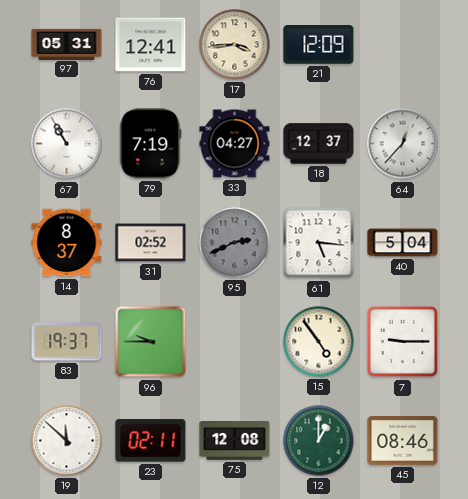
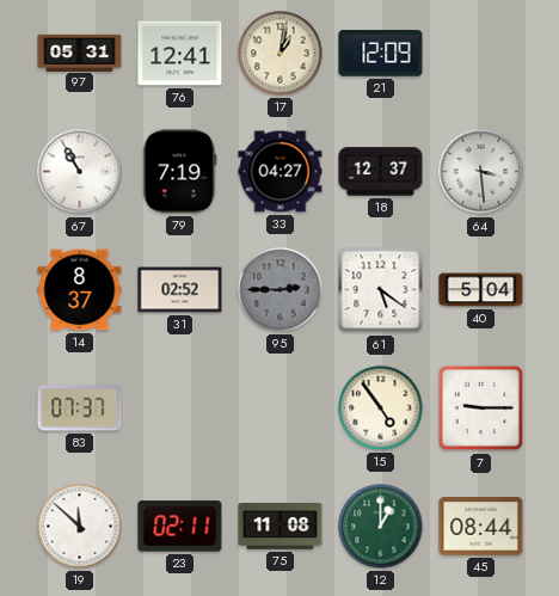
17: 3:44 -> 1:02
64: 12:37 -> 3:29
95: 2:41 -> 2:45
61: 5:16 -> 5:21
83: 19:37 -> 07:37
96: 9:45 -> none
75: 12:08 -> 11:08
45: 08:46 -> 08:44
